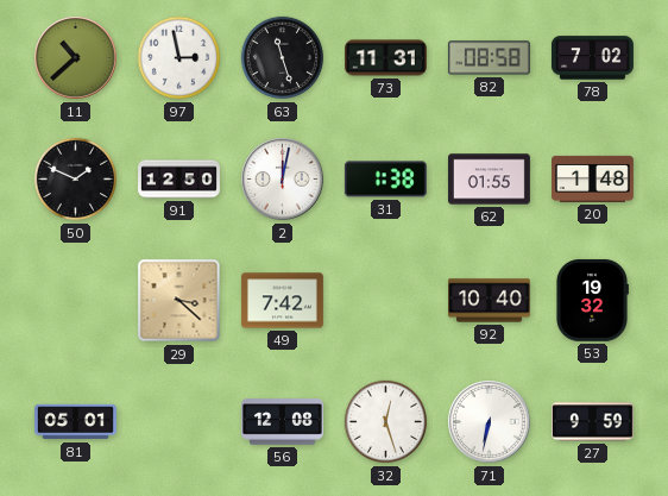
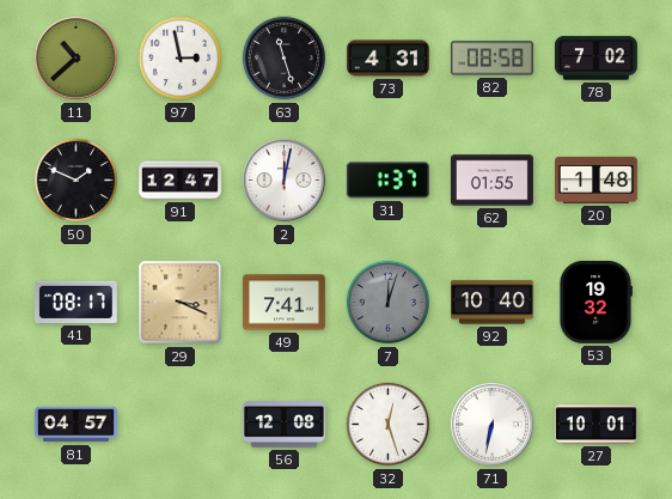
73: 11:31 -> 4:31
91: 12:50 -> 12:47
31: 1:38 -> 1:37
41: none -> 08:17
29: 3:22 -> 3:19
49: 7:42 -> 7:41
7: none -> 12:03
81: 05:01 -> 04:57
27: 9:59 -> 10:01
